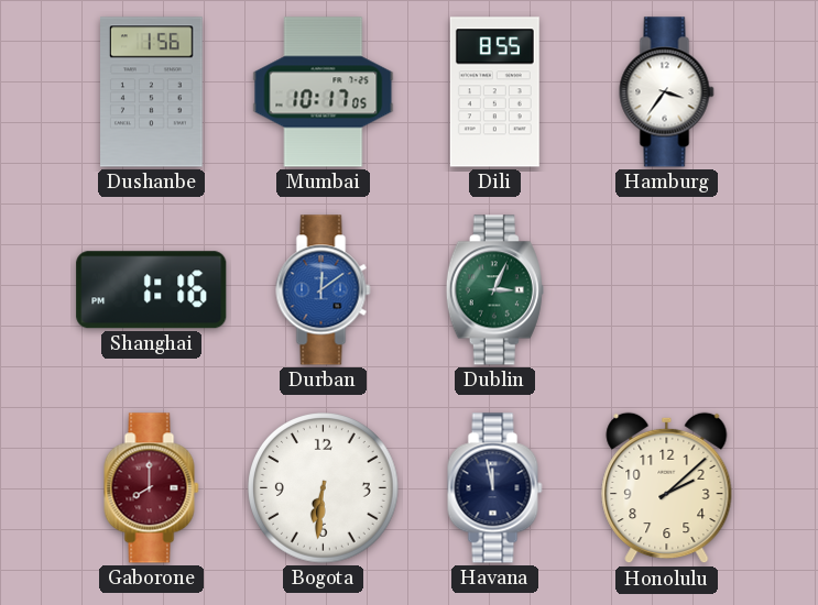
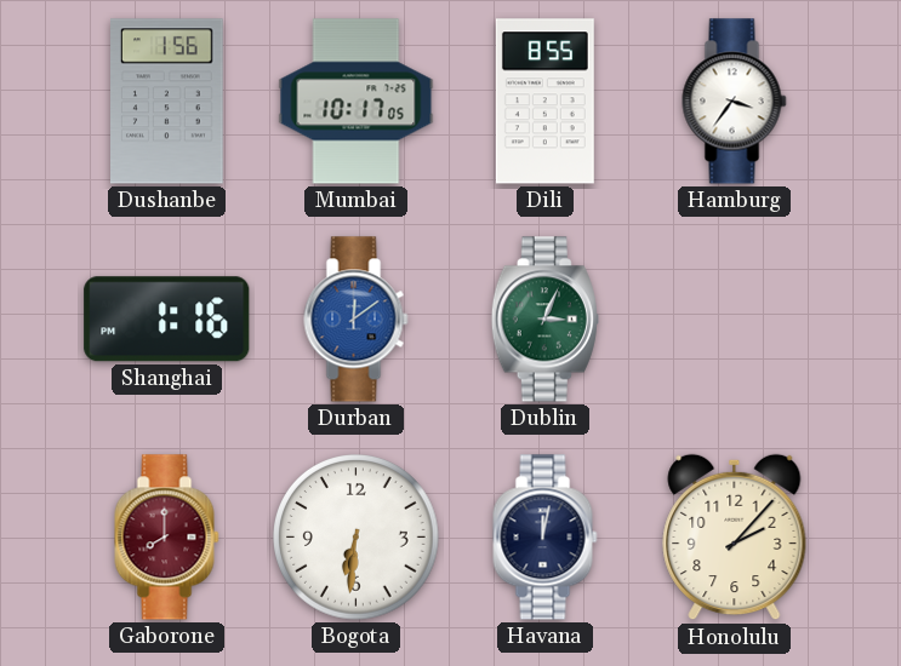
Havana: 11:58 -> 12:02
Honolulu: 2:08 -> 2:07
